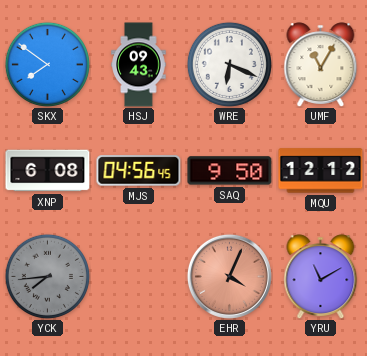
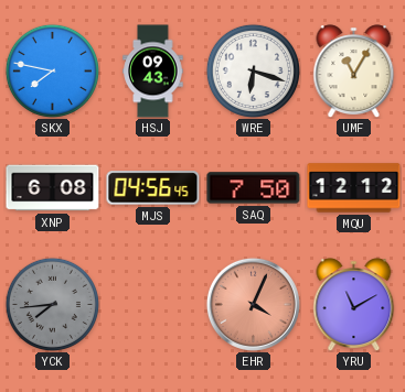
SKX: 7:51 -> 7:47
WRE: 6:19 -> 6:18
SAQ: 9:50 -> 7:50
